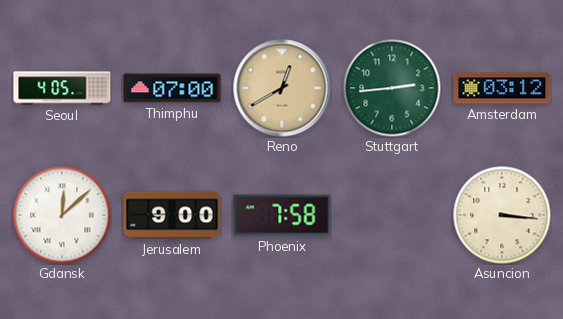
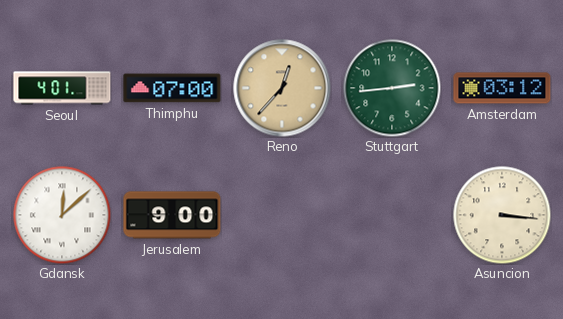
Seoul: 4:05 -> 4:01
Reno: 12:40 -> 12:37
Phoenix: 7:58 -> none
